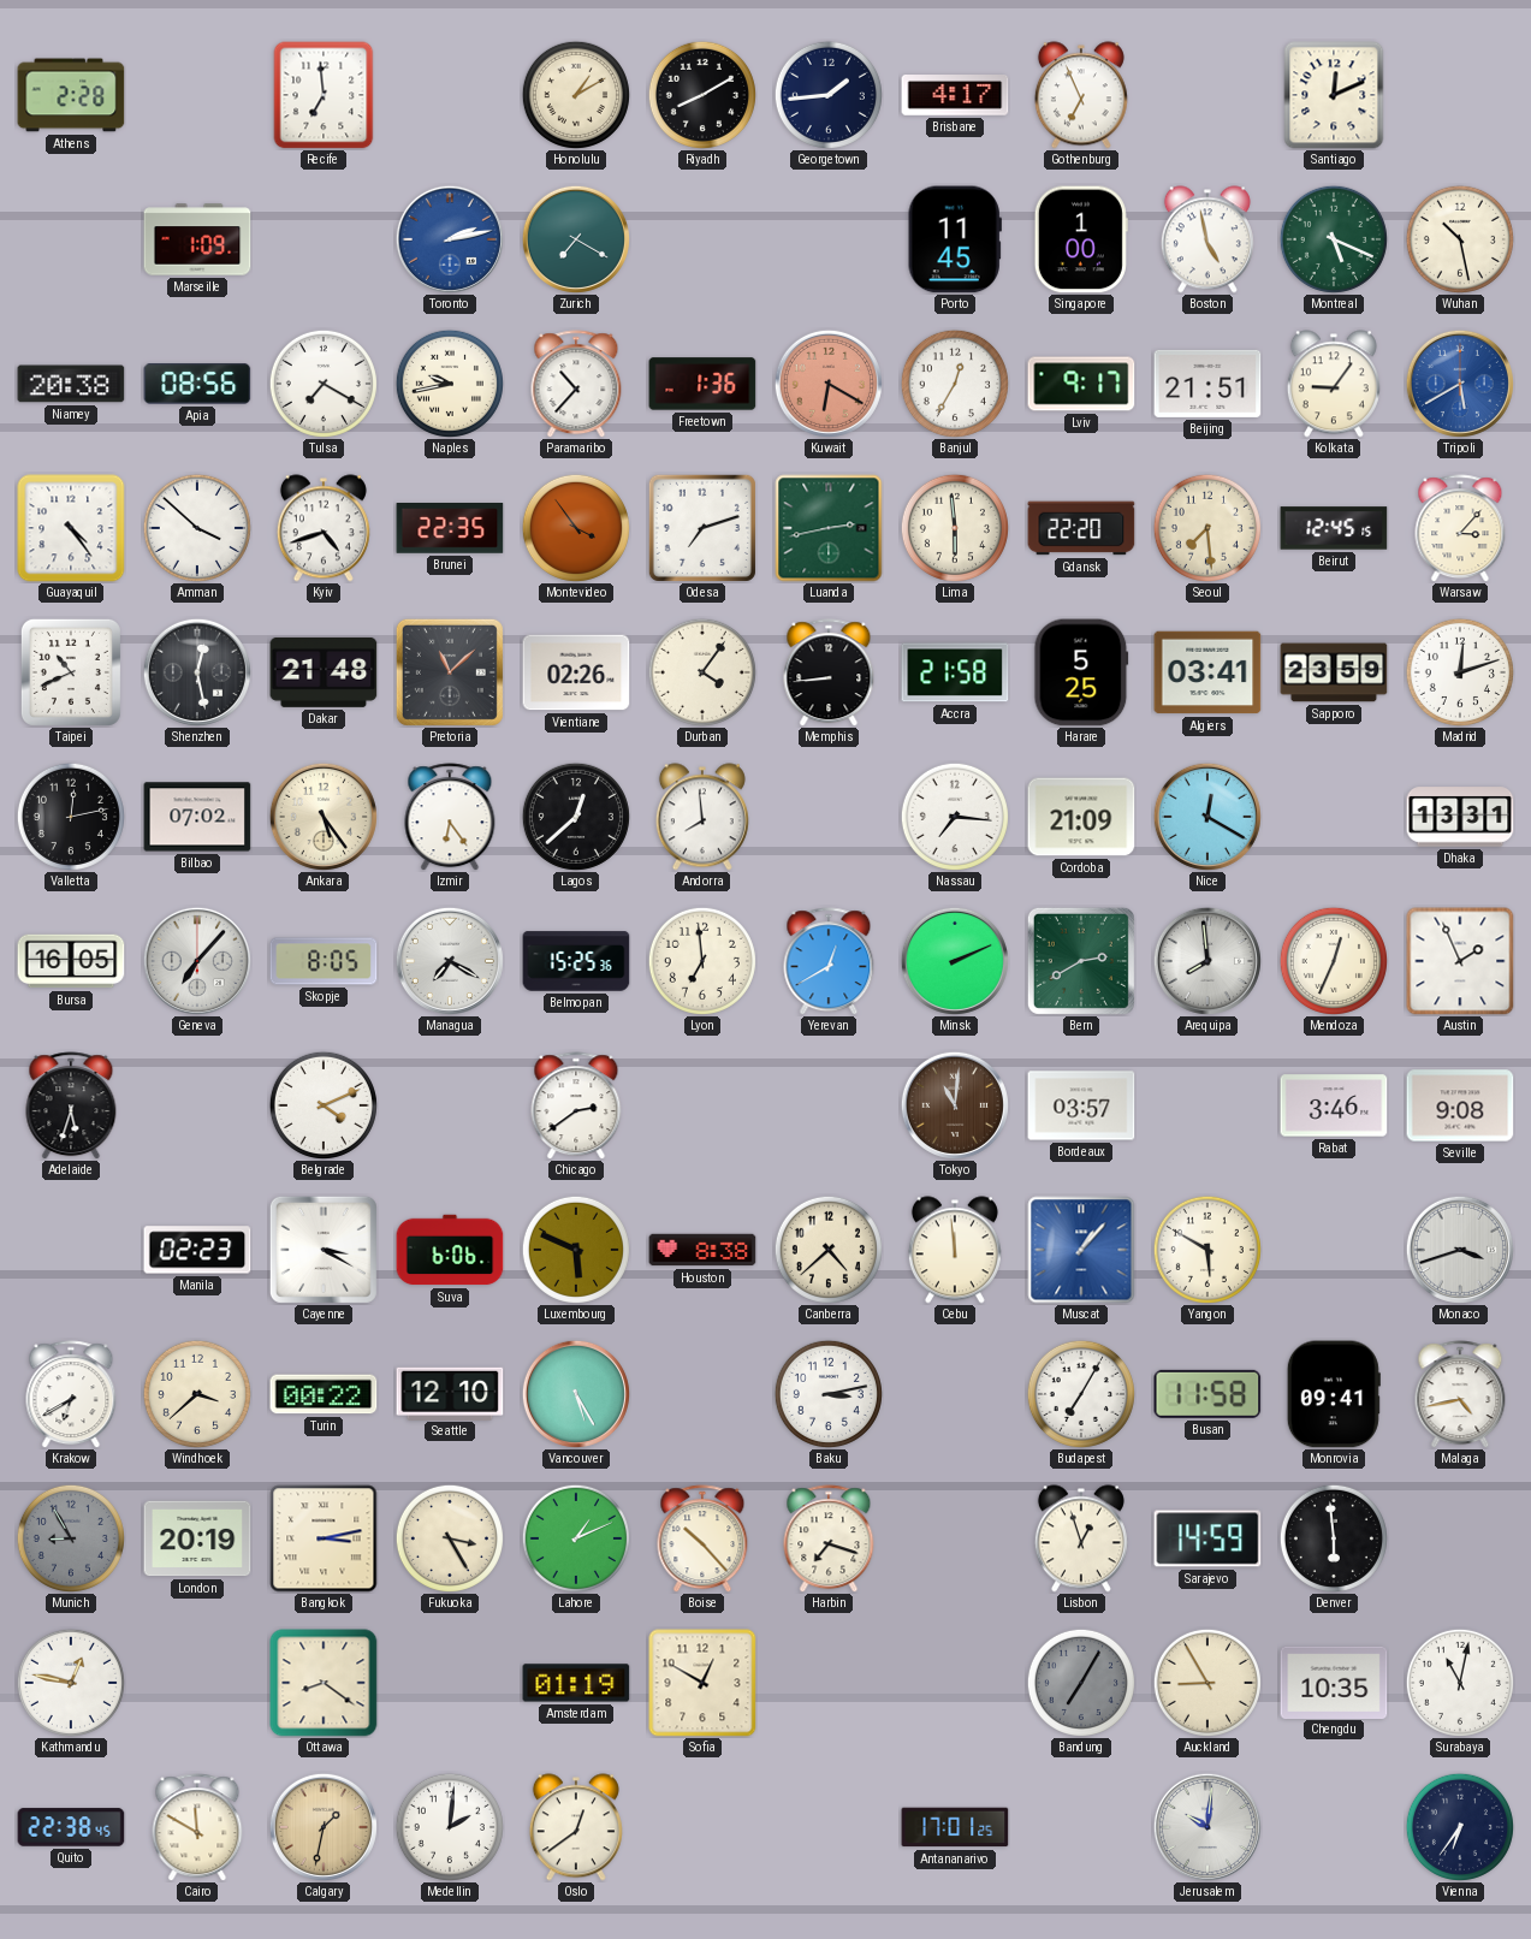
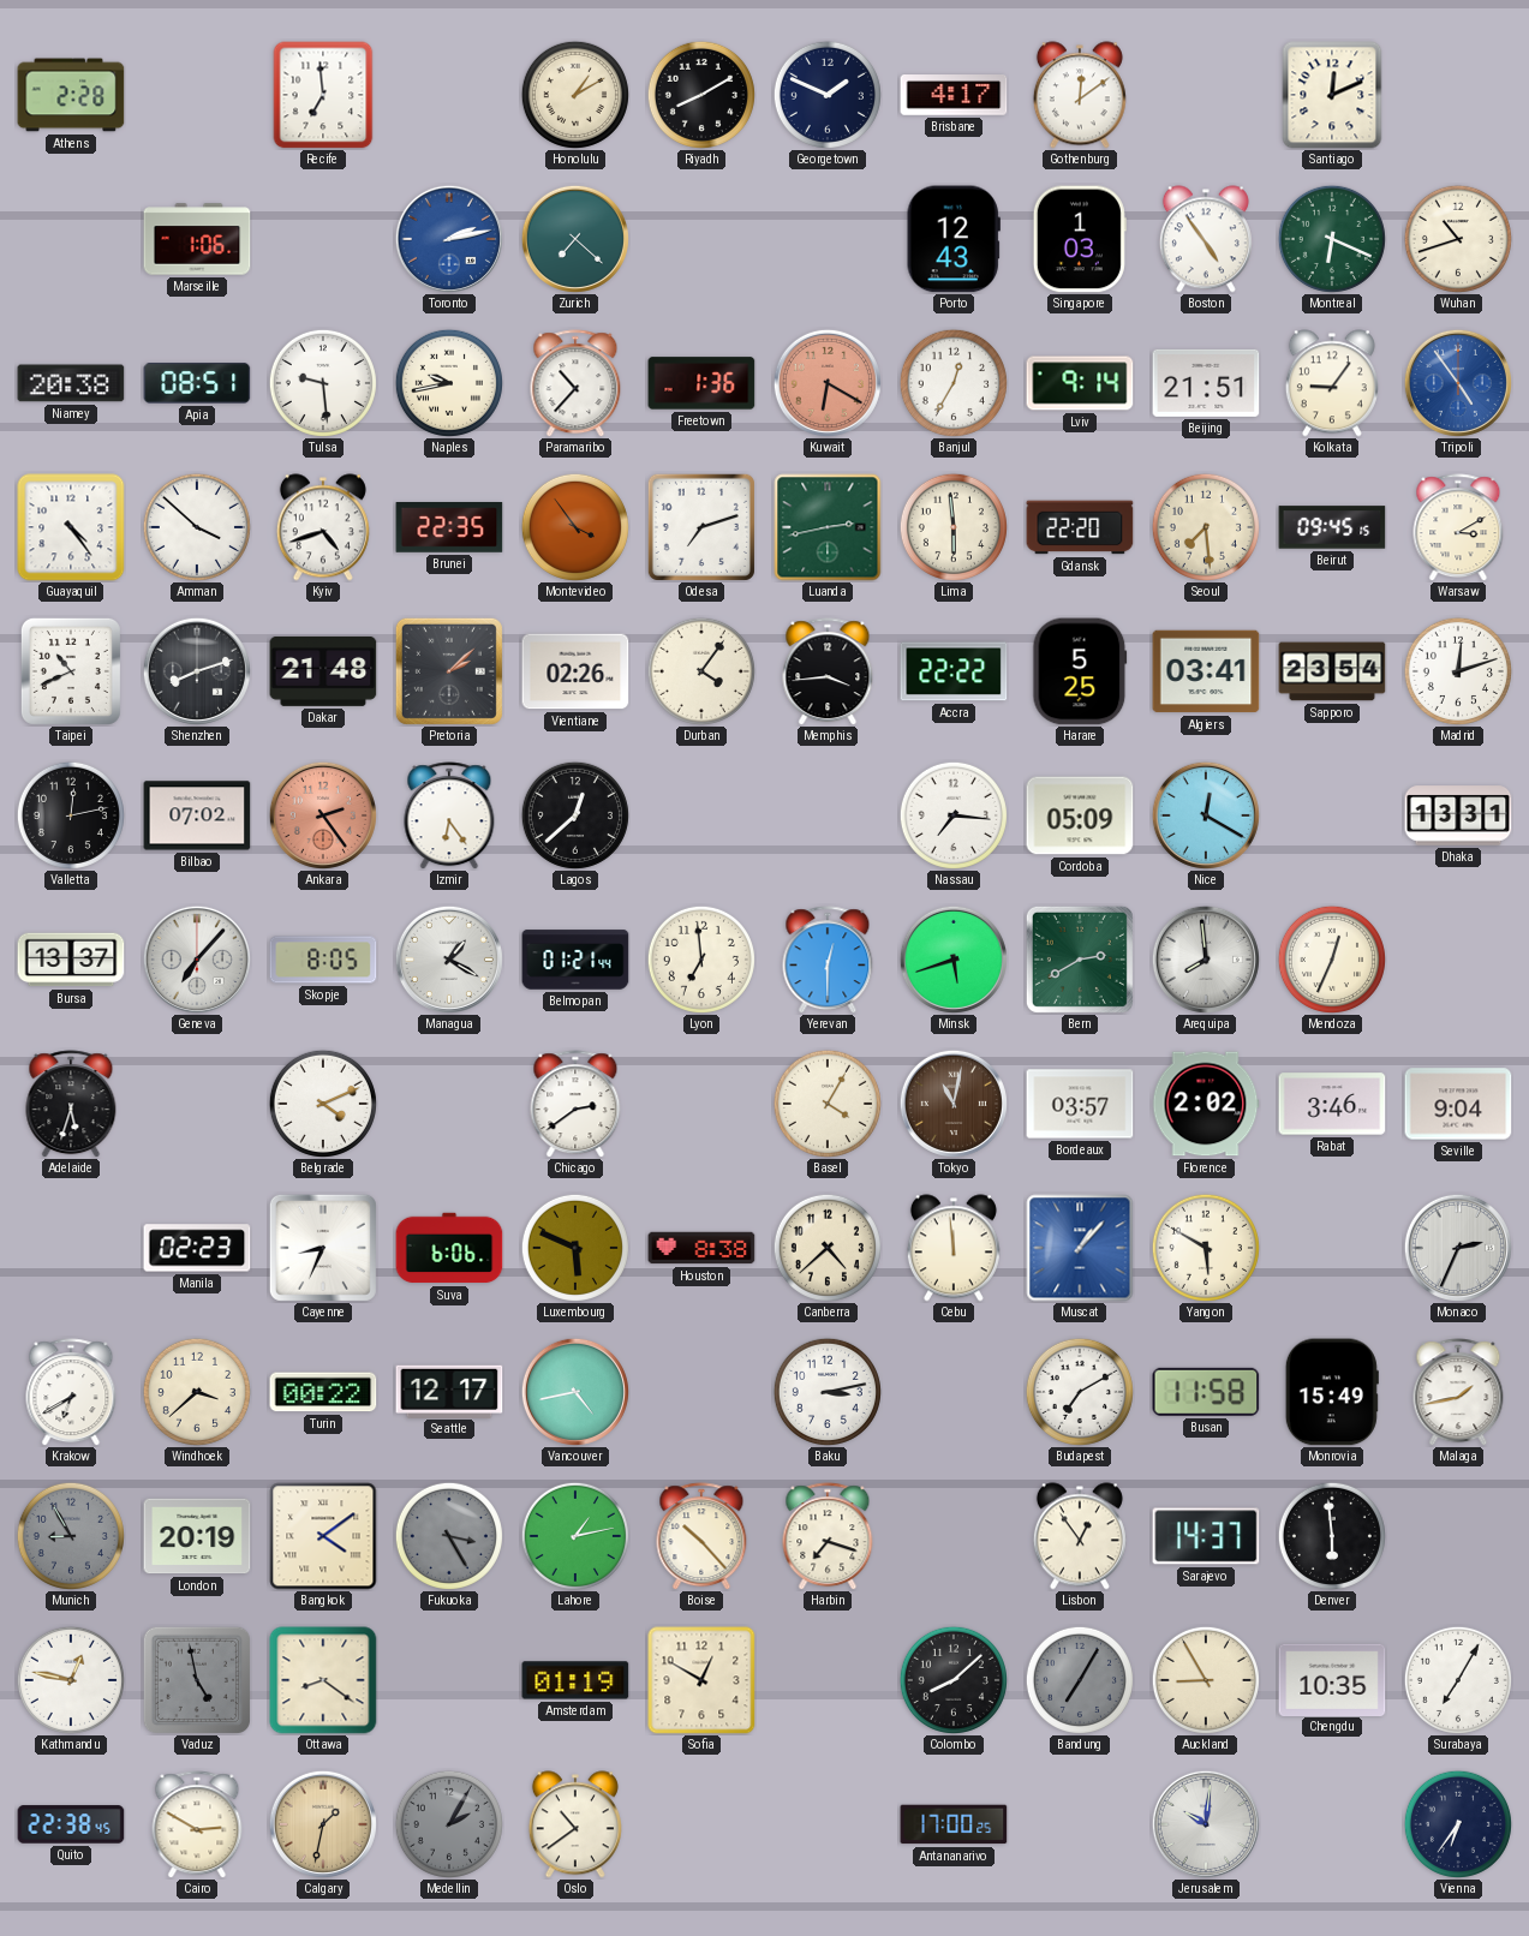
Georgetown: 1:44 -> 1:49
Gothenburg: 6:56 -> 12:09
Marseille: 1:09 -> 1:06
Zurich: 7:20 -> 7:22
Porto: 11:45 -> 12:43
Singapore: 1:00 -> 1:03
Boston: 4:58 -> 4:54
Montreal: 5:19 -> 6:19
Wuhan: 10:28 -> 10:42
Apia: 08:56 -> 08:51
Tulsa: 7:20 -> 9:29
Lviv: 9:17 -> 9:14
Tripoli: 5:40 -> 4:54
Beirut: 12:45 -> 09:45
Warsaw: 3:07 -> 3:10
Shenzhen: 12:28 -> 8:12
Pretoria: 11:08 -> 2:08
Memphis: 8:44 -> 3:44
Accra: 21:58 -> 22:22
Sapporo: 23:59 -> 23:54
Ankara: 5:24 -> 2:24
Ankara dial: cream -> salmon
Andorra: 7:59 -> none
Cordoba: 21:09 -> 05:09
Bursa: 16:05 -> 13:37
Managua: 7:20 -> 1:20
Belmopan: 15:25 -> 01:21
Yerevan: 12:40 -> 12:30
Minsk: 2:11 -> 5:42
Austin: 1:56 -> none
Basel: none -> 4:05
Tokyo: 11:01 -> 11:02
Florence: none -> 2:02
Seville: 9:08 -> 9:04
Cayenne: 3:20 -> 8:34
Monaco: 3:42 -> 2:34
Seattle: 12:10 -> 12:17
Vancouver: 5:25 -> 4:43
Budapest: 7:05 -> 7:10
Monrovia: 09:41 -> 15:49
Malaga: 4:43 -> 1:43
Bangkok: 3:13 -> 4:09
Fukuoka dial: cream -> grey
Lahore: 1:11 -> 1:13
Lisbon: 12:57 -> 12:54
Sarajevo: 14:59 -> 14:37
Vaduz: none -> 4:58
Colombo: none -> 8:08
Surabaya: 11:02 -> 7:05
Cairo: 11:50 -> 2:50
Medellin: 2:01 -> 2:05
Medellin dial: white -> grey
Oslo: 12:39 -> 10:39
Antananarivo: 17:01 -> 17:00
